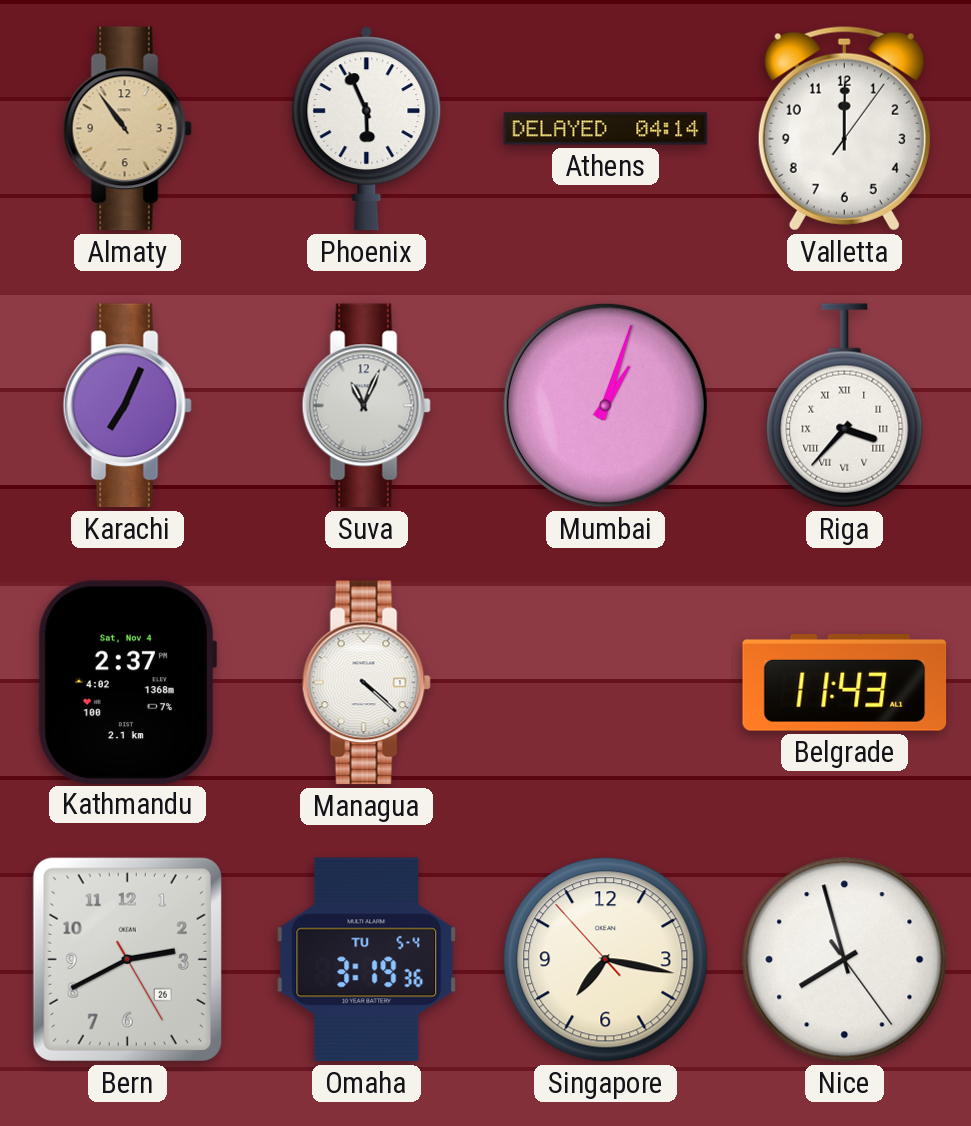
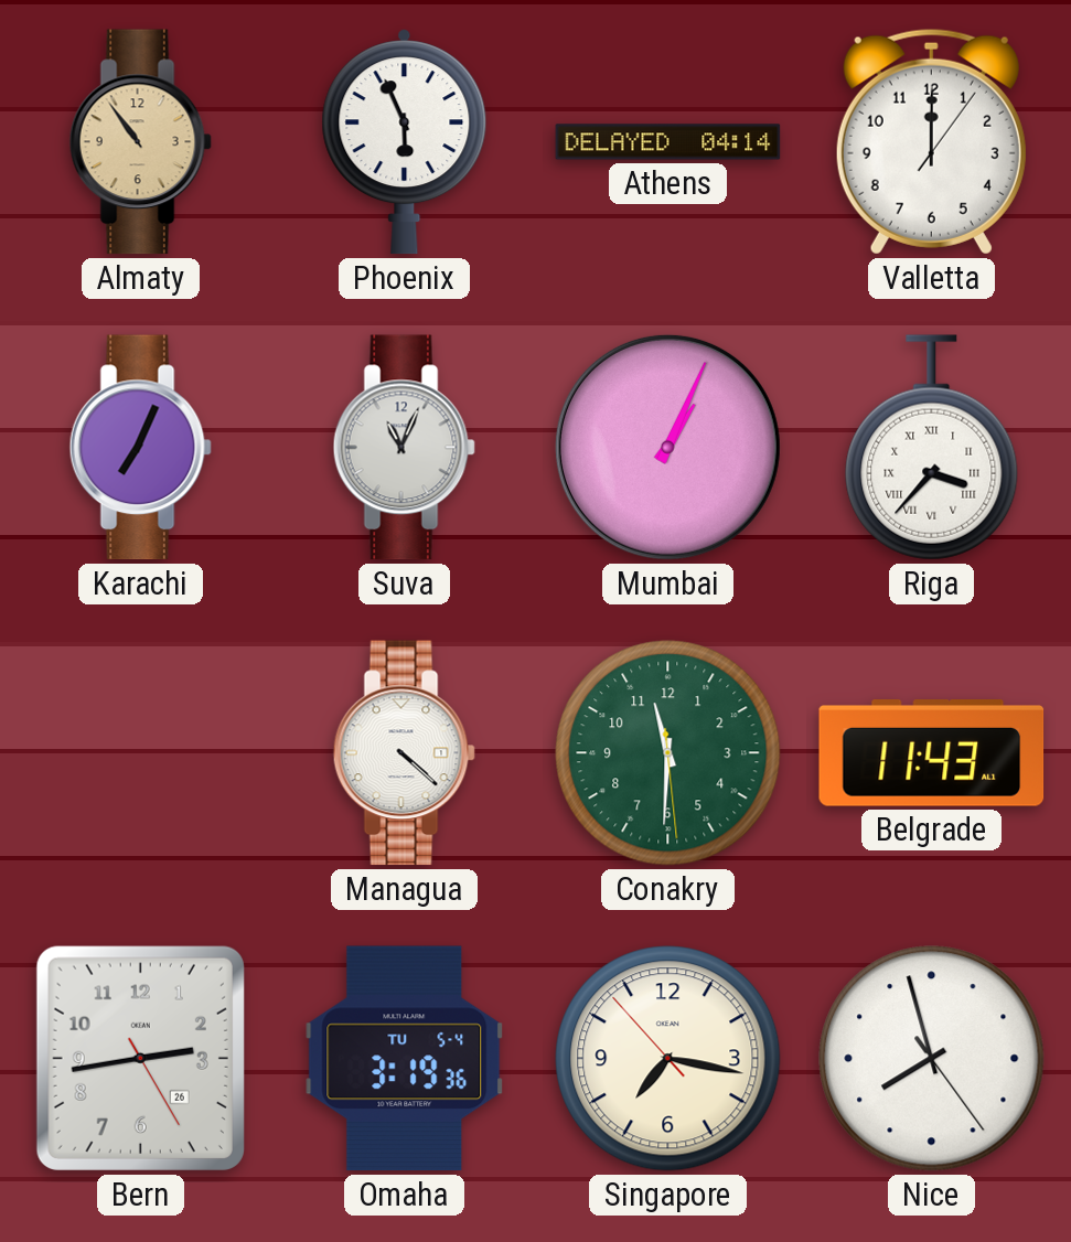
Mumbai: 1:03 -> 1:04
Kathmandu: 2:37 -> none
Conakry: none -> 11:30
Bern: 2:40 -> 2:43
